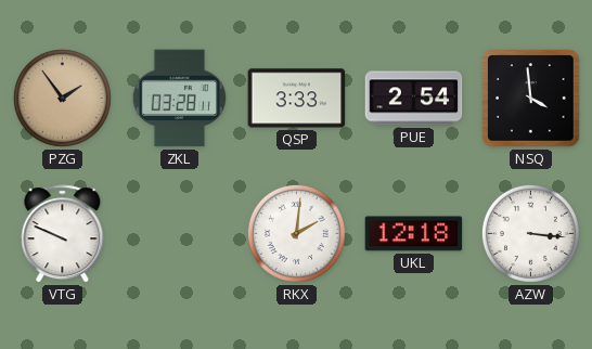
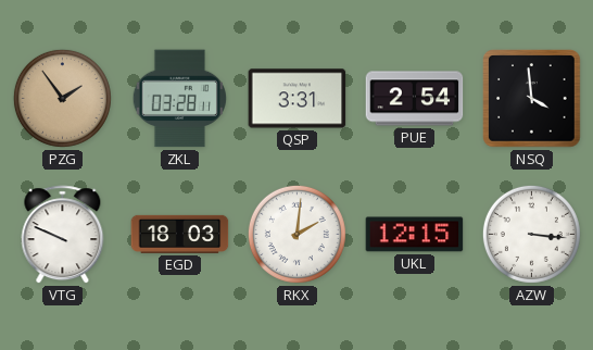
QSP: 3:33 -> 3:31
EGD: none -> 18:03
UKL: 12:18 -> 12:15
